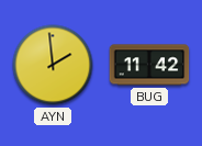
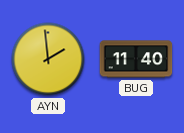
BUG: 11:42 -> 11:40
